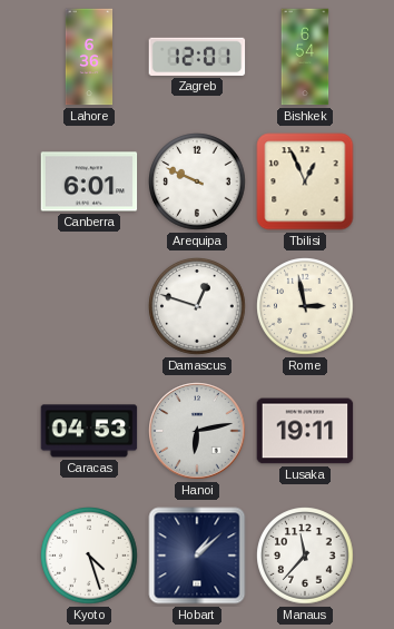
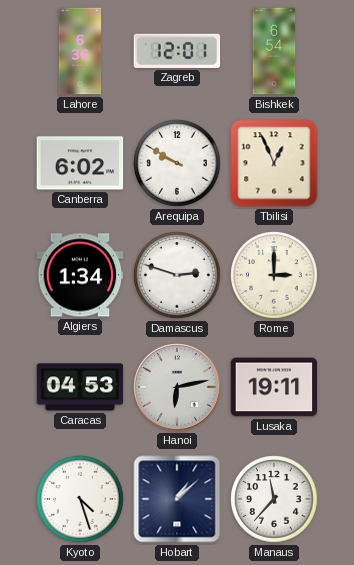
Canberra: 6:01 -> 6:02
Arequipa: 9:49 -> 9:50
Algiers: none -> 1:34
Damascus: 12:48 -> 2:48
Rome: 2:58 -> 3:00
